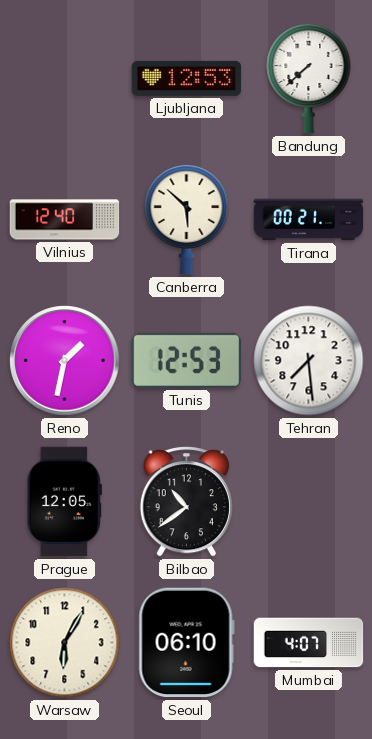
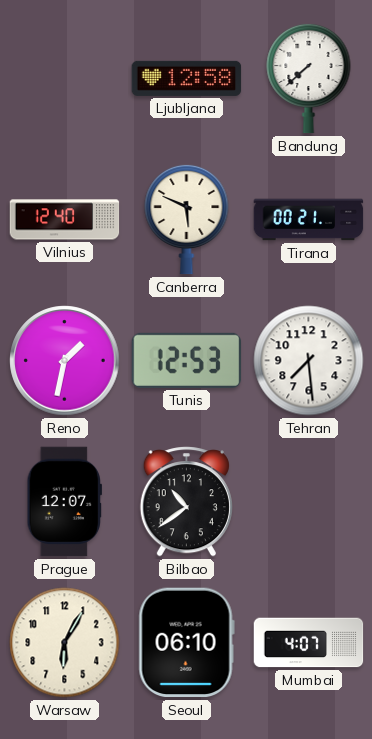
Ljubljana: 12:53 -> 12:58
Canberra: 5:52 -> 5:49
Prague: 12:05 -> 12:07
